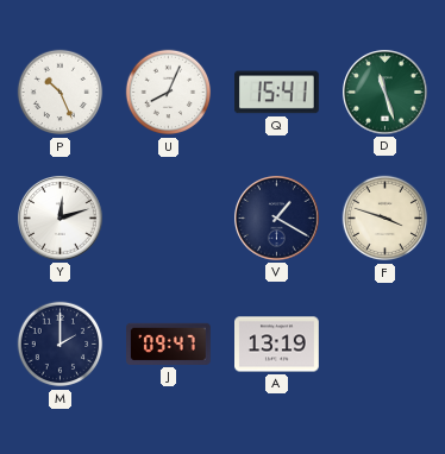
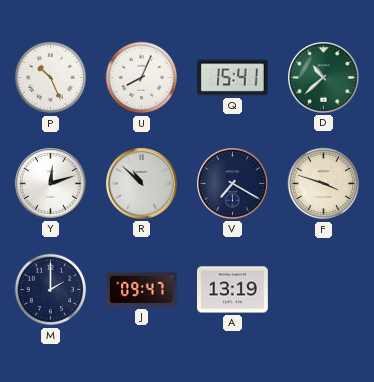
D: 11:27 -> 10:38
R: none -> 10:52
V: 1:20 -> 7:20
